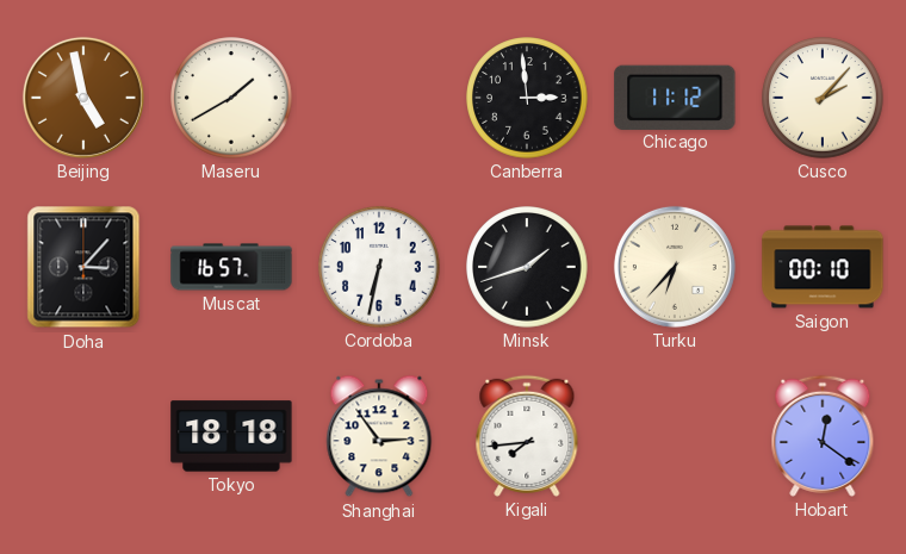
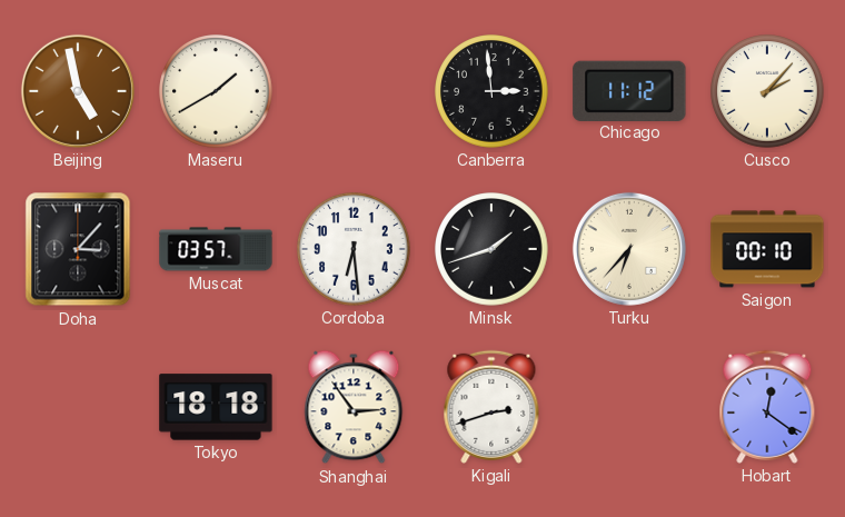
Muscat: 16:57 -> 03:57
Cordoba: 6:32 -> 6:29
Kigali: 7:44 -> 2:42
